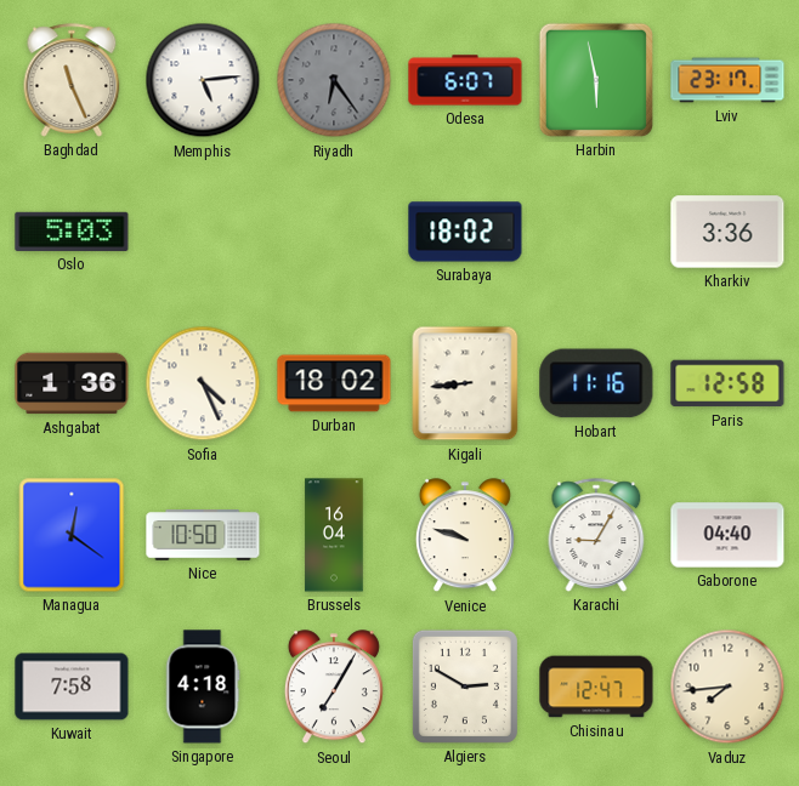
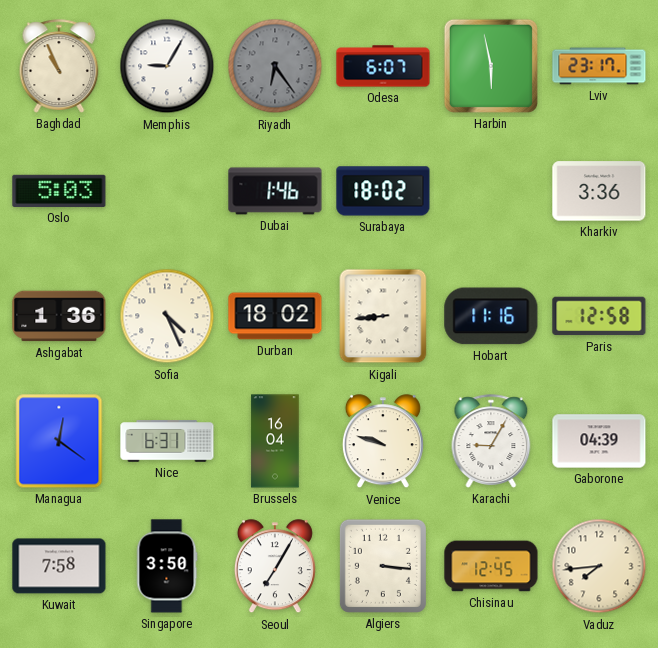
Baghdad: 11:26 -> 10:56
Memphis: 5:14 -> 9:05
Dubai: none -> 1:46
Nice: 10:50 -> 6:31
Gaborone: 04:40 -> 04:39
Singapore: 4:18 -> 3:50
Algiers: 2:50 -> 3:16
Chisinau: 12:47 -> 12:45
